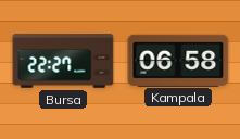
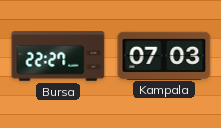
Kampala: 06:58 -> 07:03
